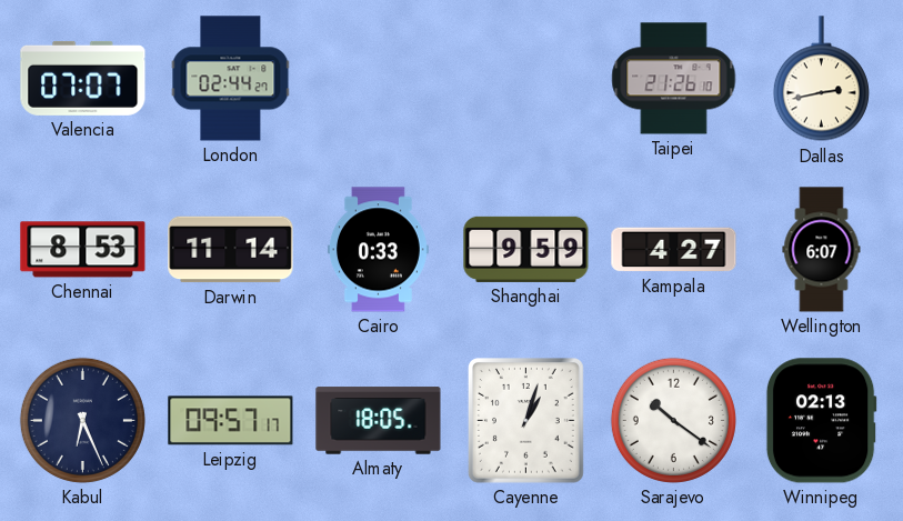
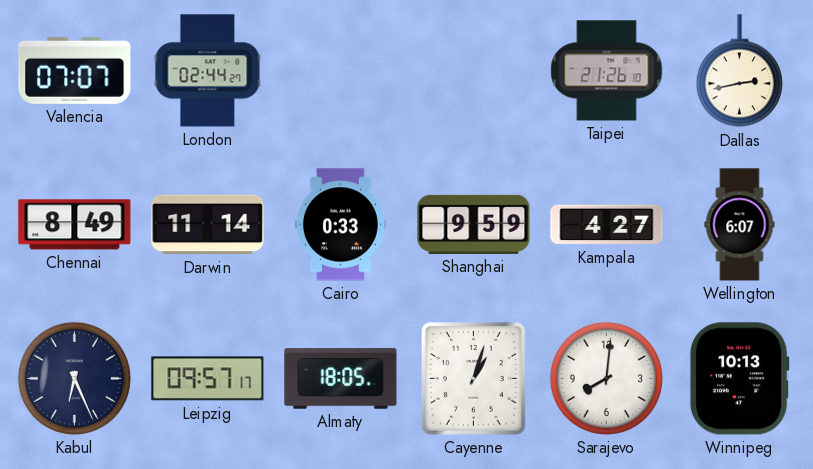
Chennai: 8:53 -> 8:49
Sarajevo: 10:21 -> 8:01
Winnipeg: 02:13 -> 10:13
